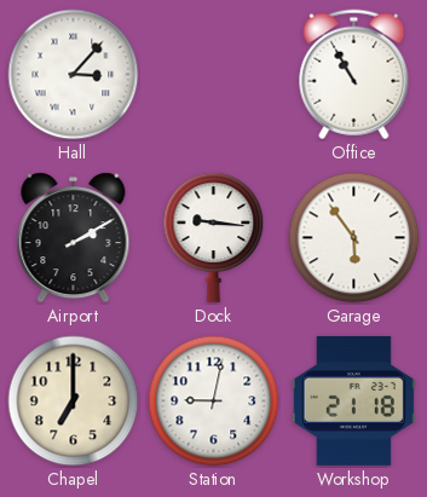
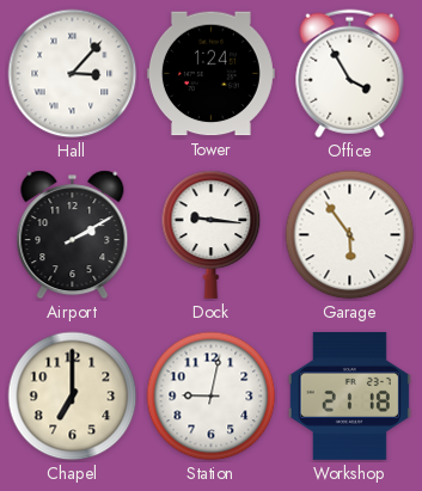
Tower: none -> 1:24
Office: 10:55 -> 3:55
